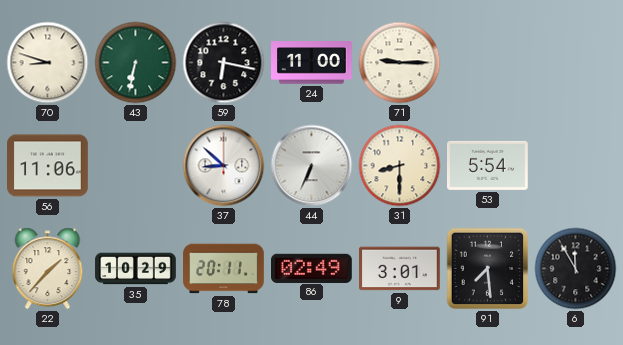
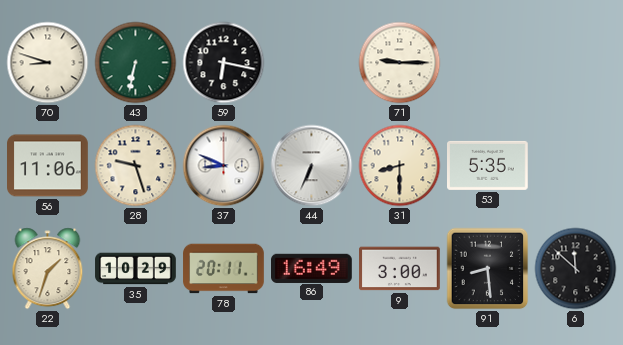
24: 11:00 -> none
28: none -> 9:27
37: 8:52 -> 8:49
53: 5:54 -> 5:35
22: 1:37 -> 1:33
86: 02:49 -> 16:49
9: 3:01 -> 3:00
91: 7:29 -> 8:29
6: 11:55 -> 11:52
